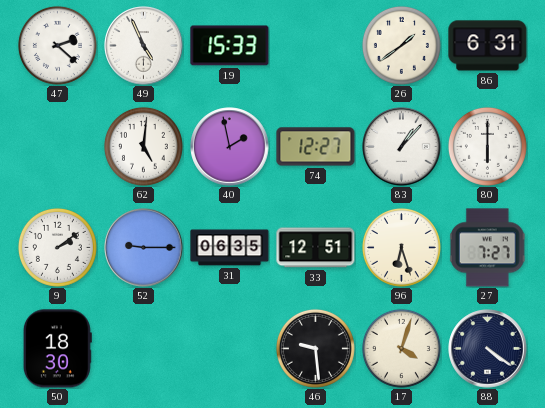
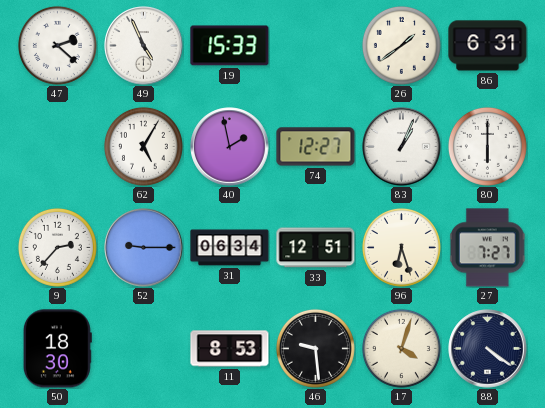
62: 5:01 -> 5:05
83: 1:07 -> 1:04
9: 2:09 -> 2:37
31: 06:35 -> 06:34
11: none -> 8:53
